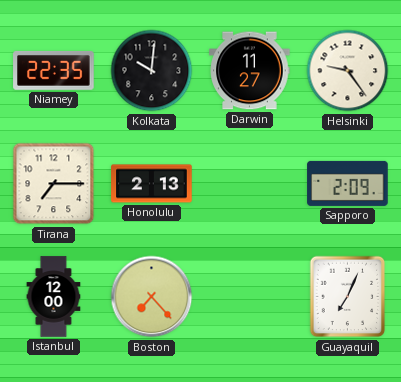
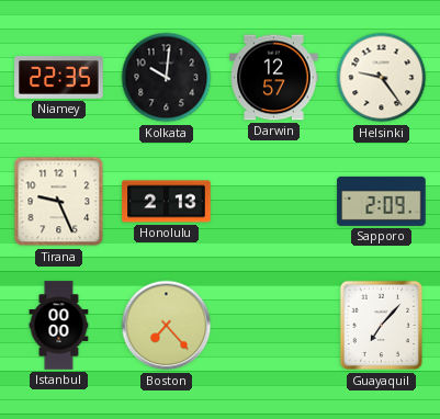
Darwin: 11:27 -> 12:57
Tirana: 7:15 -> 9:26
Istanbul: 12:00 -> 00:00
Guayaquil: 7:04 -> 7:07
